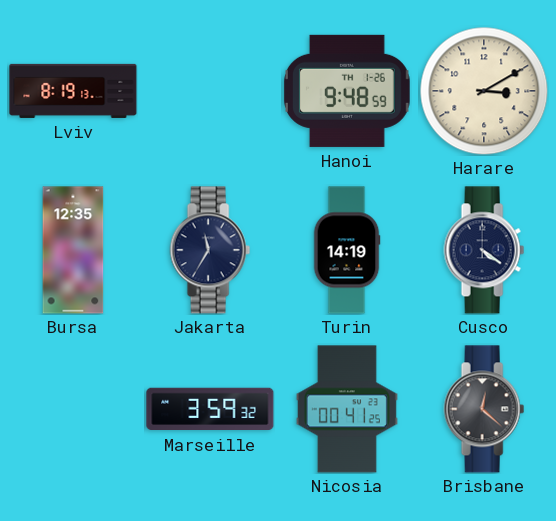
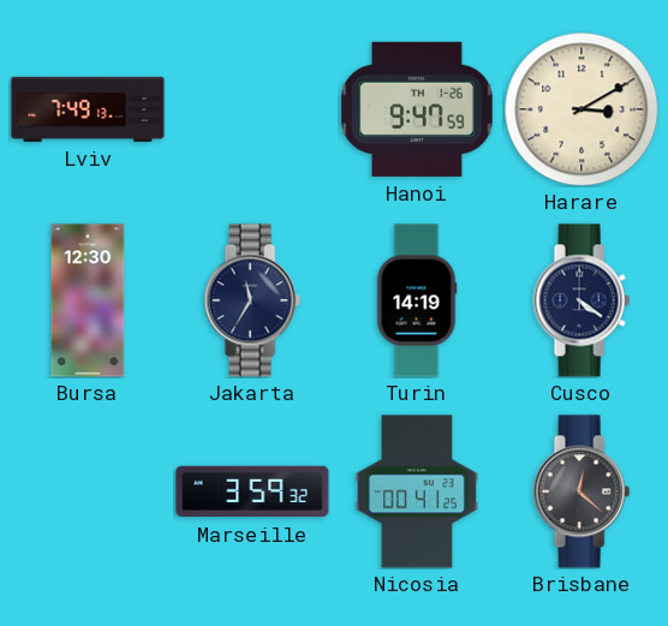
Lviv: 8:19 -> 7:49
Hanoi: 9:48 -> 9:47
Bursa: 12:35 -> 12:30
